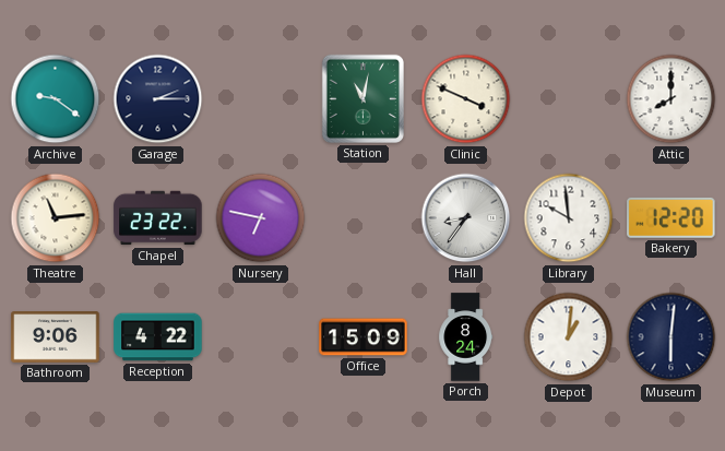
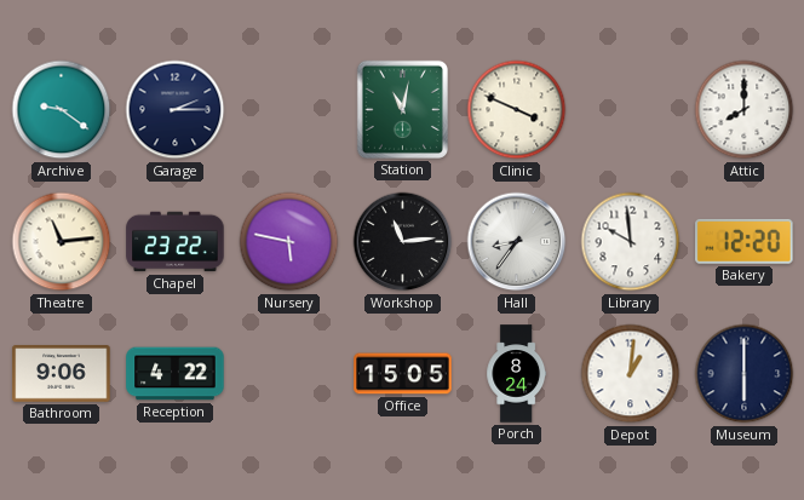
Nursery: 6:47 -> 5:47
Workshop: none -> 11:14
Office: 15:09 -> 15:05
Museum: 6:01 -> 6:00
